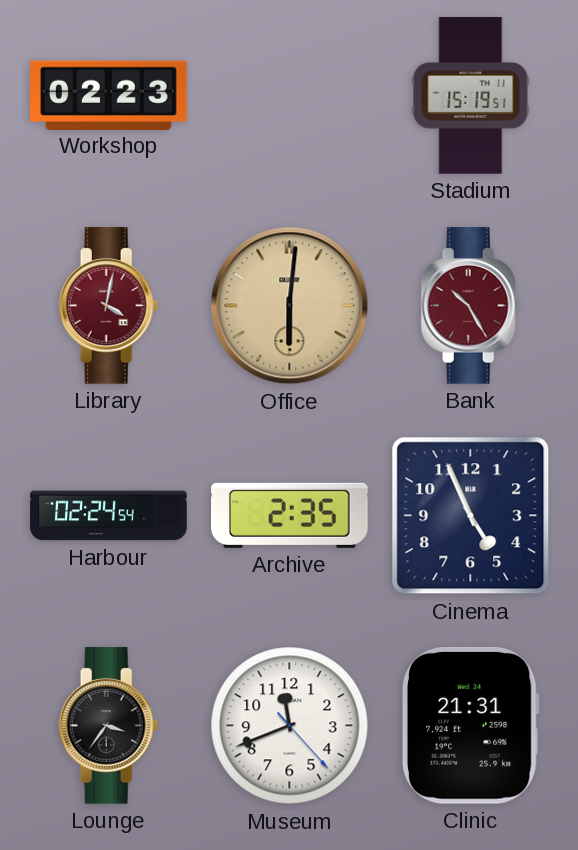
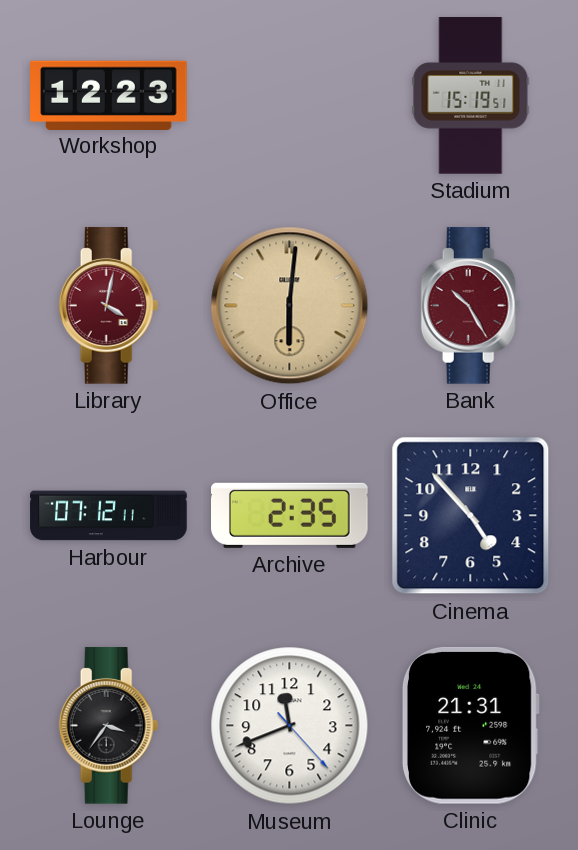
Workshop: 02:23 -> 12:23
Harbour: 02:24 -> 07:12
Cinema: 4:56 -> 4:53
